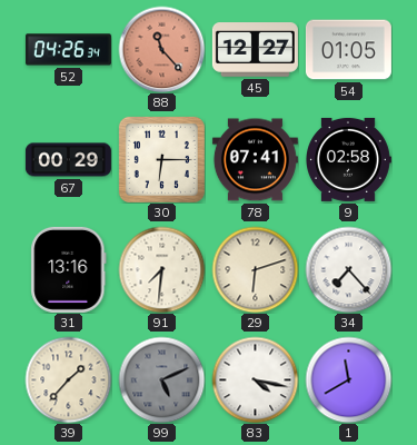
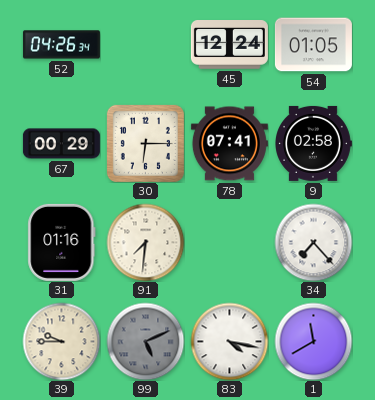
88: 11:23 -> none
45: 12:27 -> 12:24
31: 13:16 -> 01:16
29: 6:12 -> none
39: 1:37 -> 9:45
